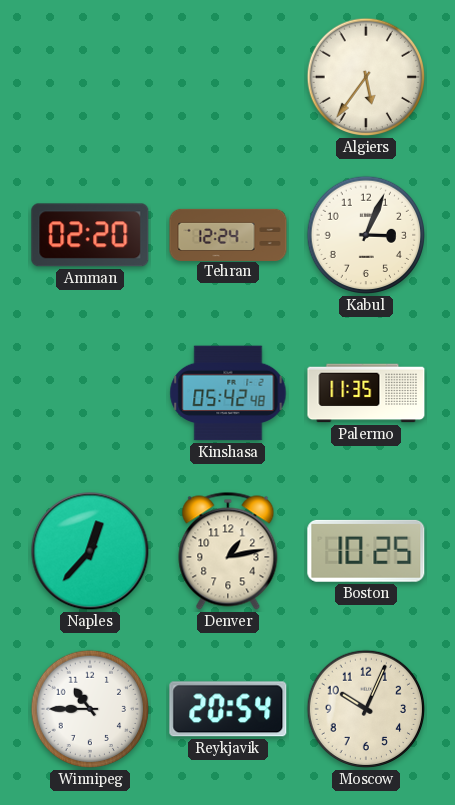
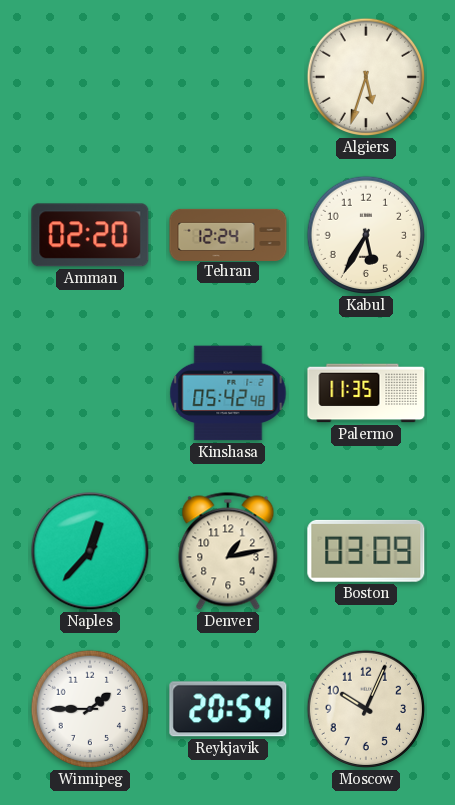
Algiers: 5:36 -> 5:33
Kabul: 3:04 -> 5:35
Boston: 10:25 -> 03:09
Winnipeg: 10:45 -> 1:45
